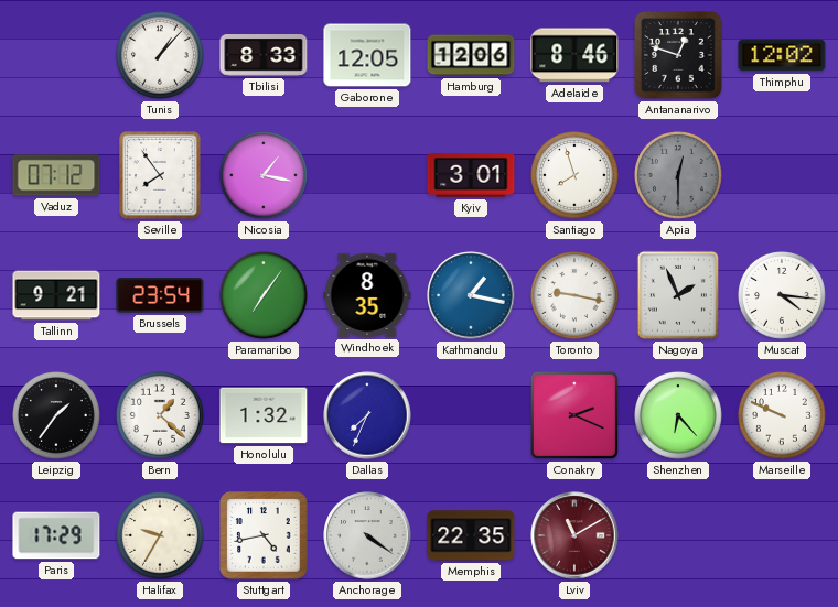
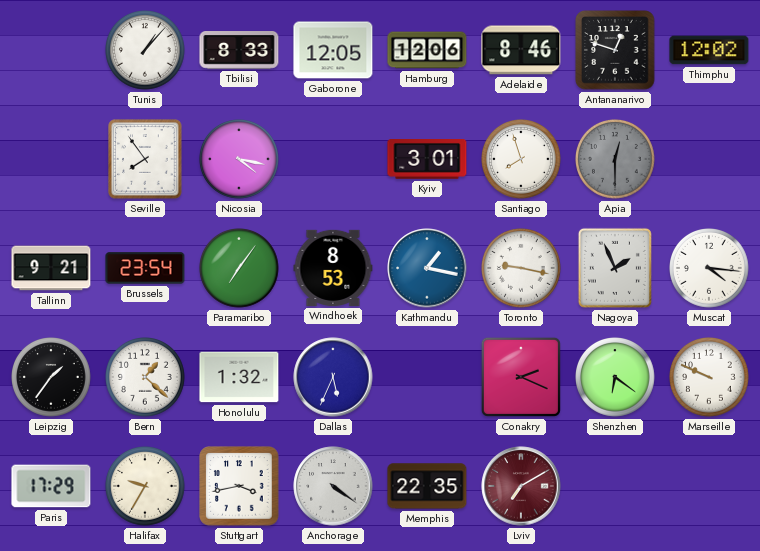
Vaduz: 07:12 -> none
Nicosia: 1:17 -> 4:17
Windhoek: 8:35 -> 8:53
Dallas: 7:34 -> 5:34
Shenzhen: 6:23 -> 6:21
Stuttgart: 4:43 -> 3:43
Lviv: 11:10 -> 7:10
